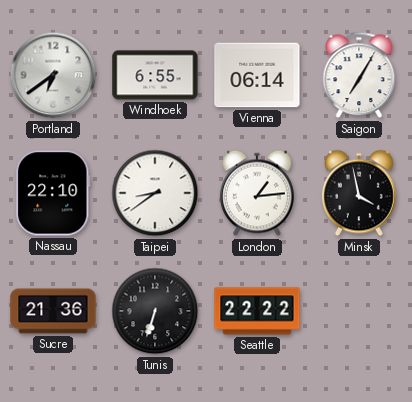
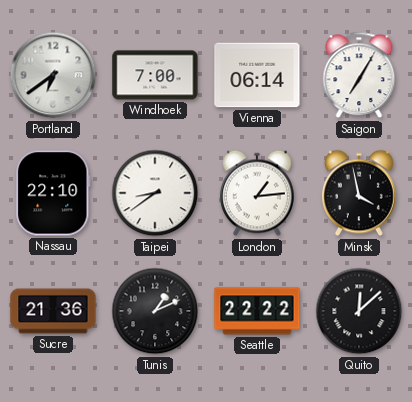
Windhoek: 6:55 -> 7:00
Tunis: 6:33 -> 1:11
Quito: none -> 12:08
